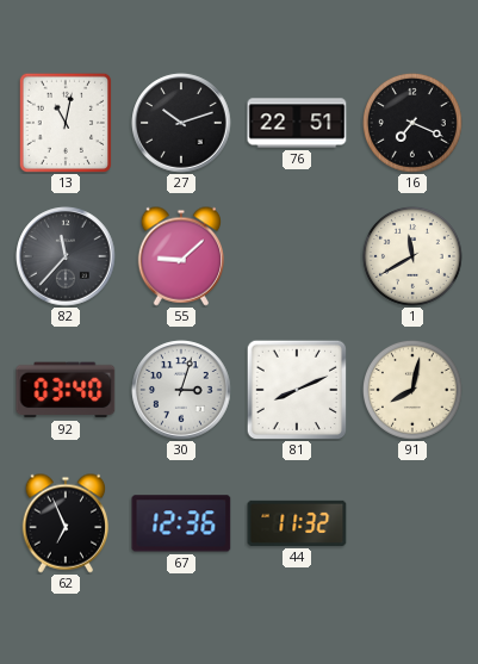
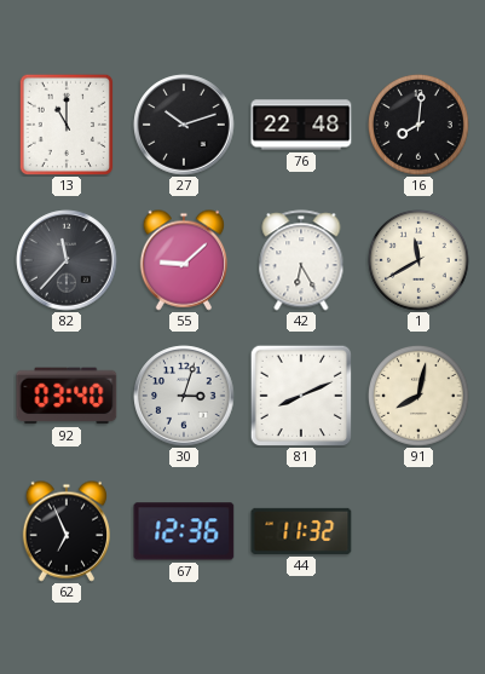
13: 11:02 -> 11:00
76: 22:51 -> 22:48
16: 7:19 -> 8:01
42: none -> 6:25
